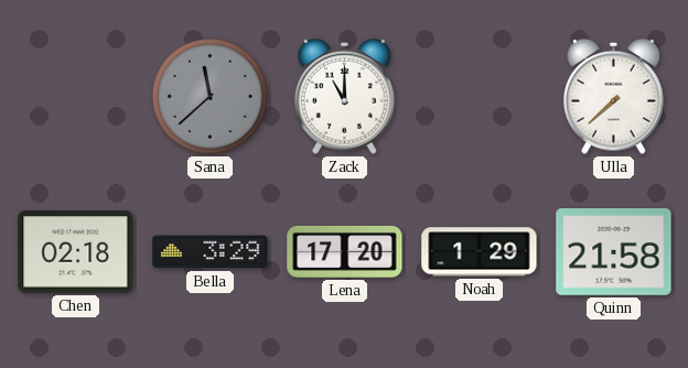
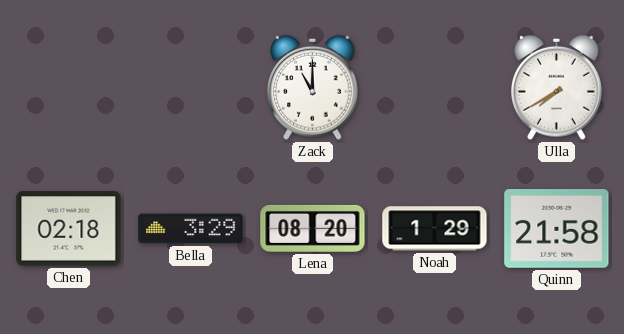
Sana: 11:38 -> none
Ulla: 7:38 -> 7:40
Lena: 17:20 -> 08:20
